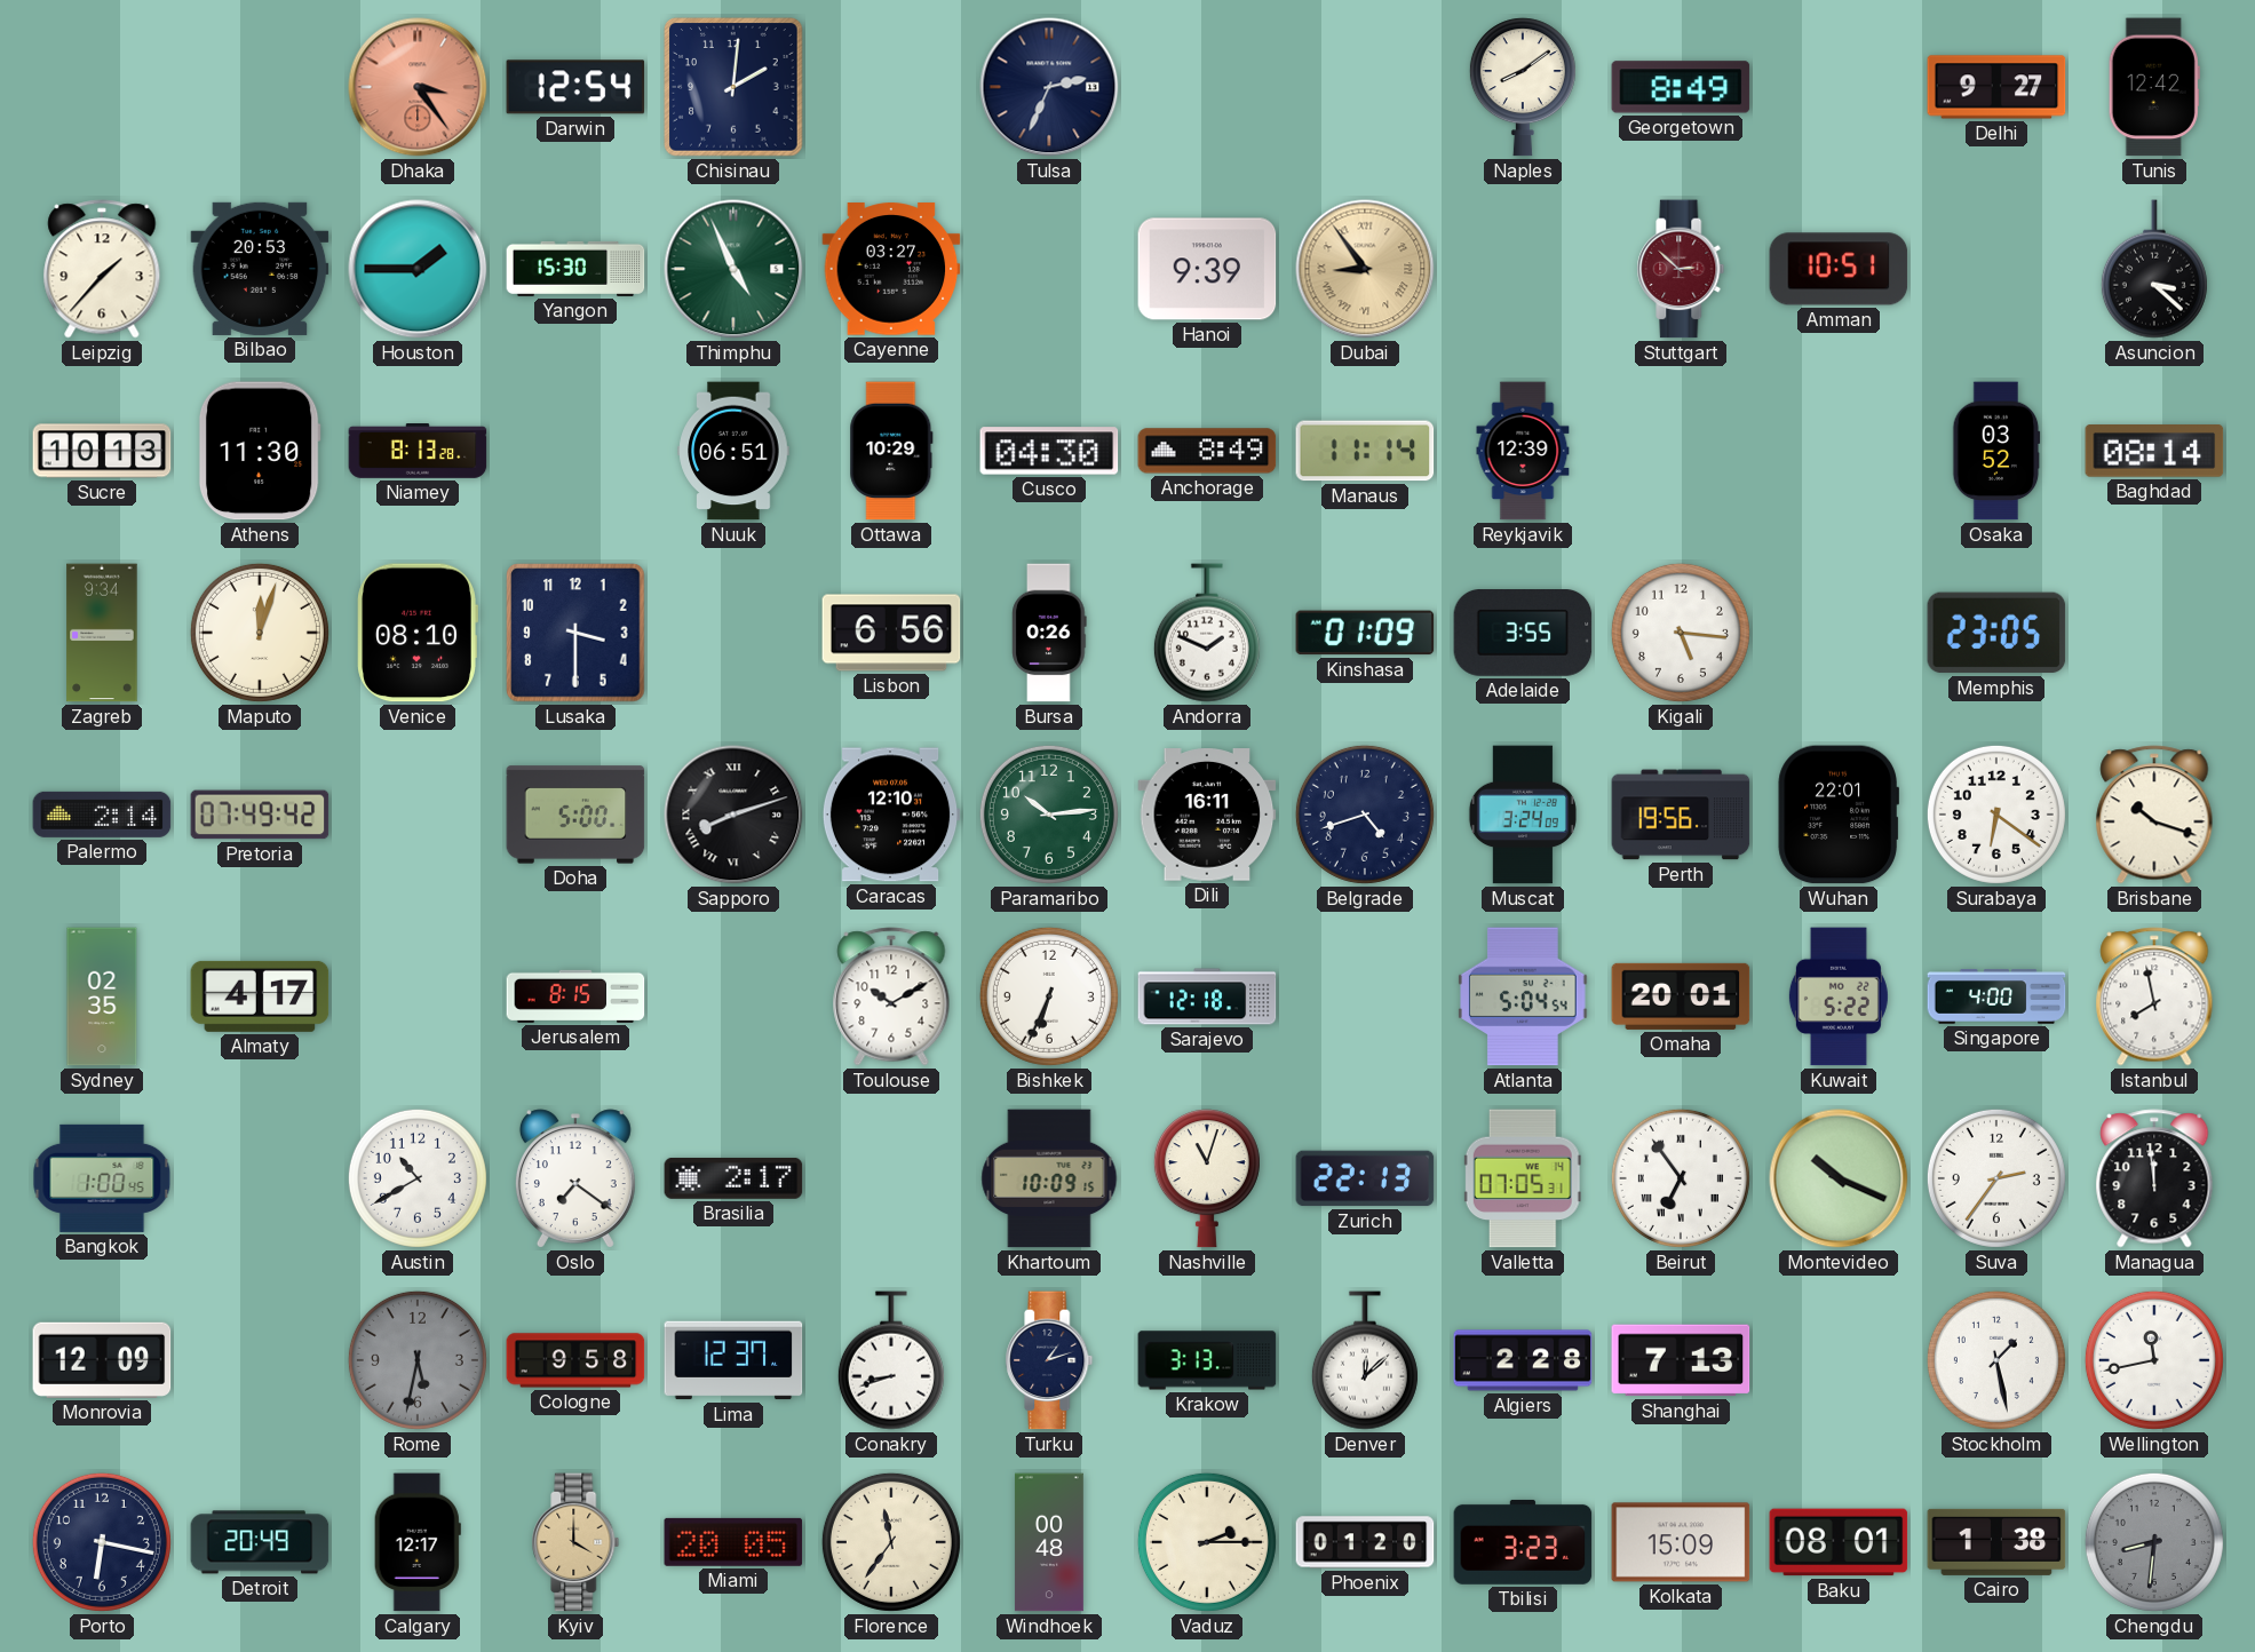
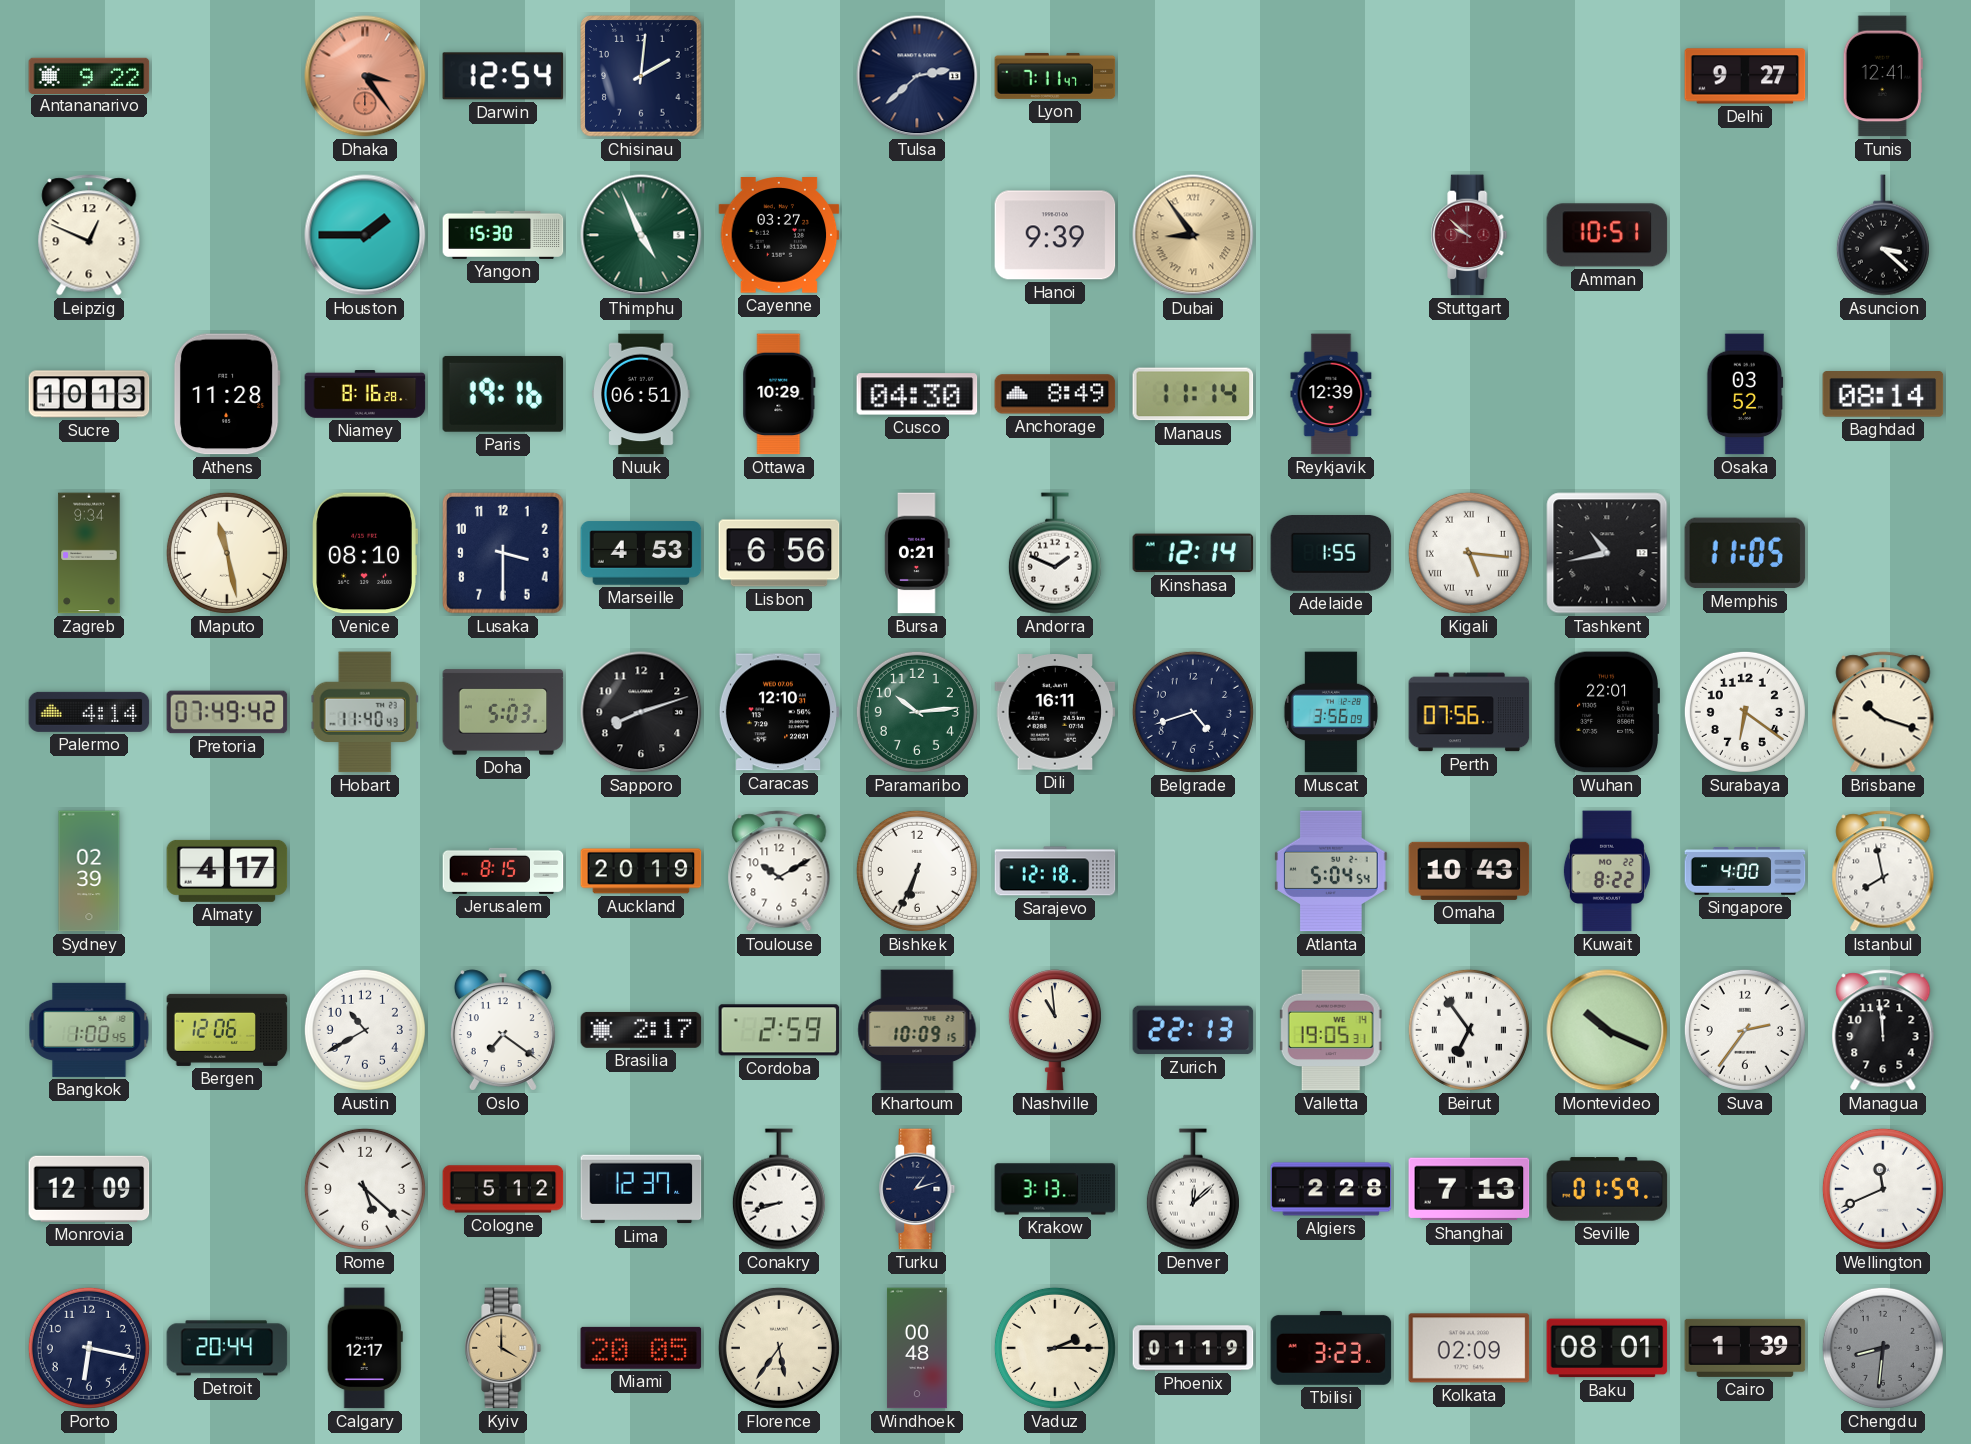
Antananarivo: none -> 9:22
Tulsa: 2:34 -> 2:38
Lyon: none -> 7:11
Naples: 8:09 -> none
Georgetown: 8:49 -> none
Tunis: 12:42 -> 12:41
Leipzig: 1:37 -> 12:49
Bilbao: 20:53 -> none
Stuttgart: 2:52 -> 9:52
Athens: 11:30 -> 11:28
Niamey: 8:13 -> 8:16
Paris: none -> 19:16
Maputo: 12:03 -> 11:28
Marseille: none -> 4:53
Bursa: 0:26 -> 0:21
Kinshasa: 01:09 -> 12:14
Adelaide: 3:55 -> 1:55
Kigali numerals: Arabic -> Roman
Tashkent: none -> 10:43
Memphis: 23:05 -> 11:05
Palermo: 2:14 -> 4:14
Hobart: none -> 11:40
Doha: 5:00 -> 5:03
Sapporo numerals: Roman -> Arabic
Muscat: 3:24 -> 3:56
Perth: 19:56 -> 07:56
Sydney: 02:35 -> 02:39
Auckland: none -> 20:19
Omaha: 20:01 -> 10:43
Kuwait: 5:22 -> 8:22
Bergen: none -> 12:06
Cordoba: none -> 2:59
Nashville: 11:03 -> 10:59
Valletta: 07:05 -> 19:05
Rome: 5:32 -> 5:22
Rome dial: grey -> white
Cologne: 9:58 -> 5:12
Seville: none -> 01:59
Stockholm: 1:28 -> none
Wellington: 11:43 -> 11:41
Detroit: 20:49 -> 20:44
Florence: 11:36 -> 5:36
Phoenix: 01:20 -> 01:19
Kolkata: 15:09 -> 02:09
Cairo: 1:38 -> 1:39
